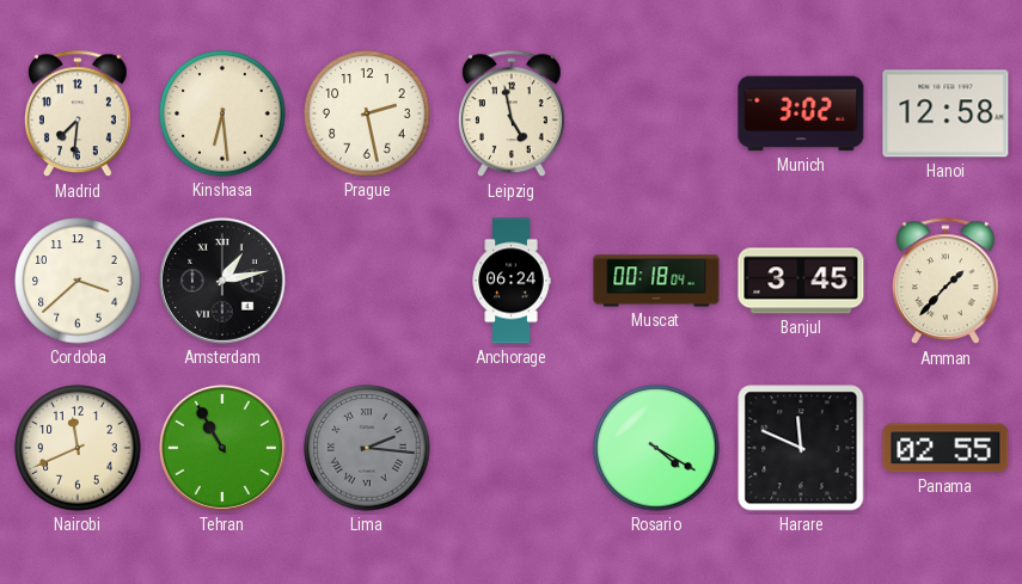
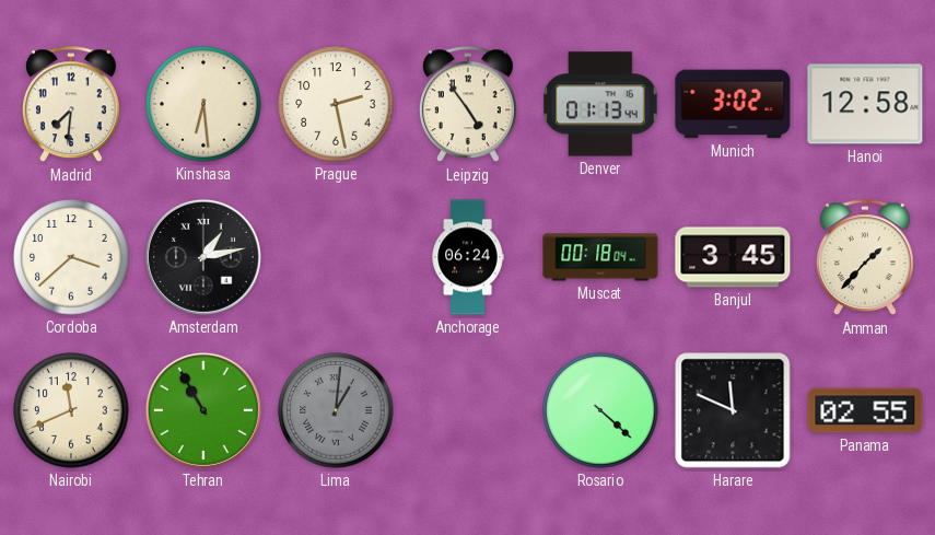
Leipzig: 4:58 -> 4:54
Denver: none -> 01:13
Lima: 2:16 -> 1:01
Rosario: 4:20 -> 4:22
